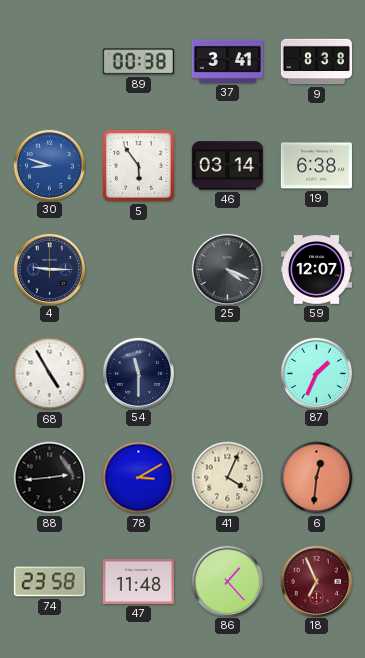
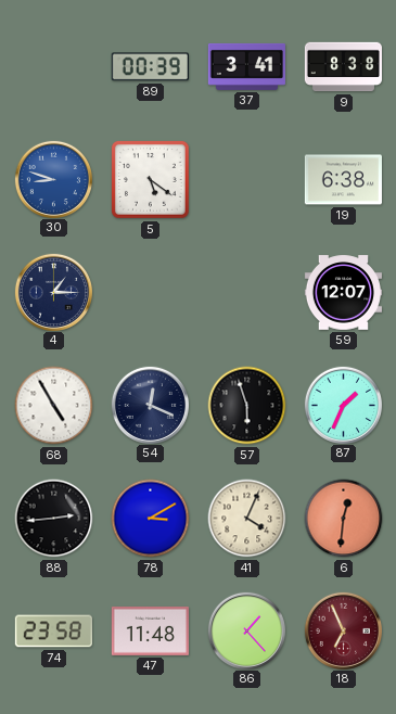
89: 00:38 -> 00:39
5: 5:54 -> 5:21
46: 03:14 -> none
4: 9:15 -> 1:15
25: 4:19 -> none
54: 11:30 -> 12:19
57: none -> 5:57
